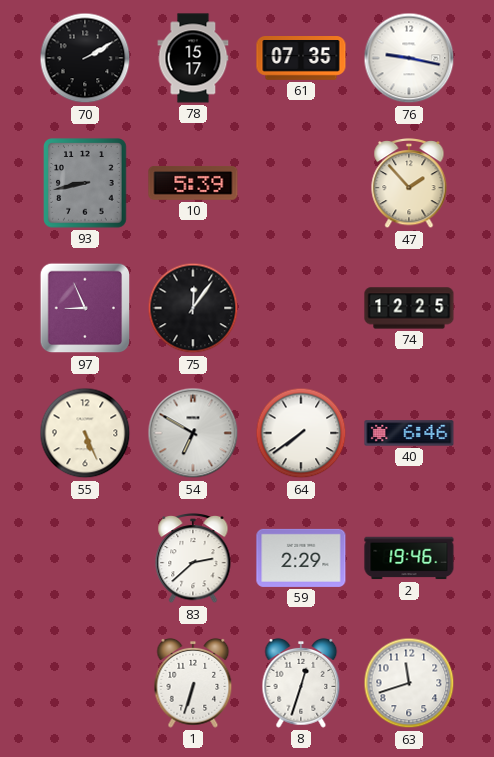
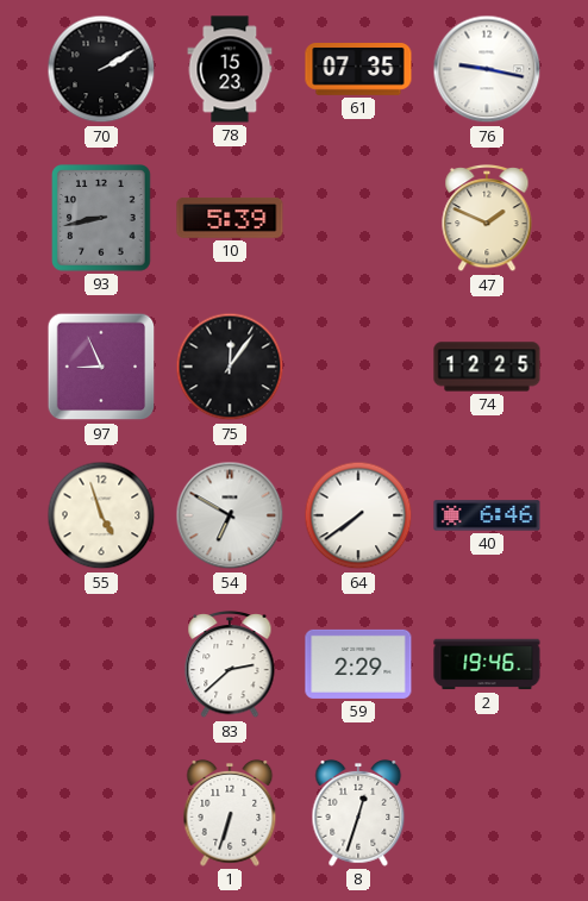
78: 15:17 -> 15:23
47: 1:53 -> 1:49
55: 5:26 -> 4:57
63: 11:42 -> none
